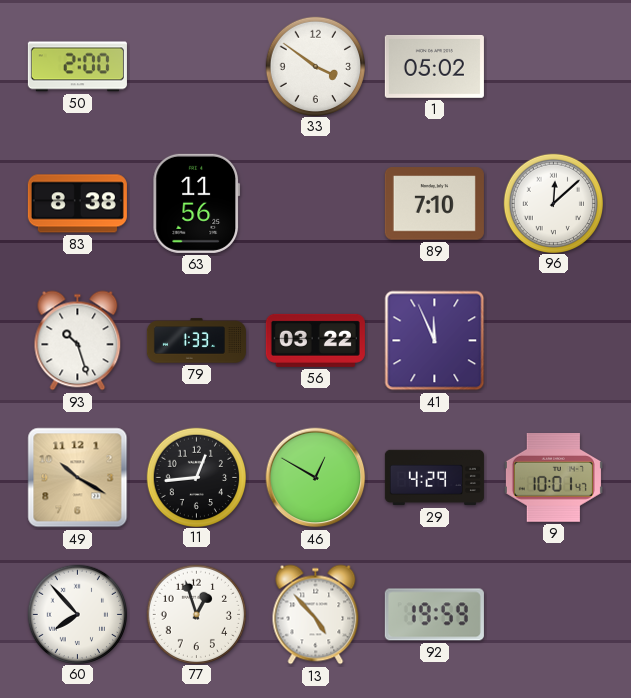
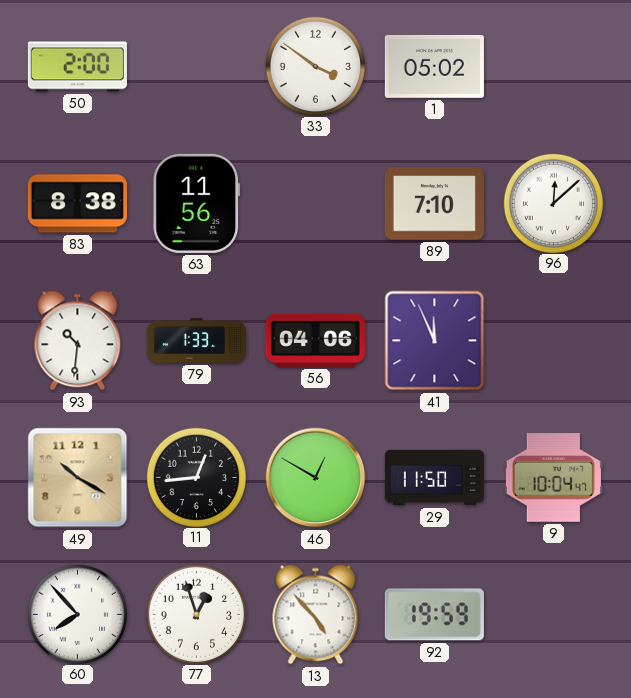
93: 10:27 -> 10:31
56: 03:22 -> 04:06
29: 4:29 -> 11:50
9: 10:01 -> 10:04
